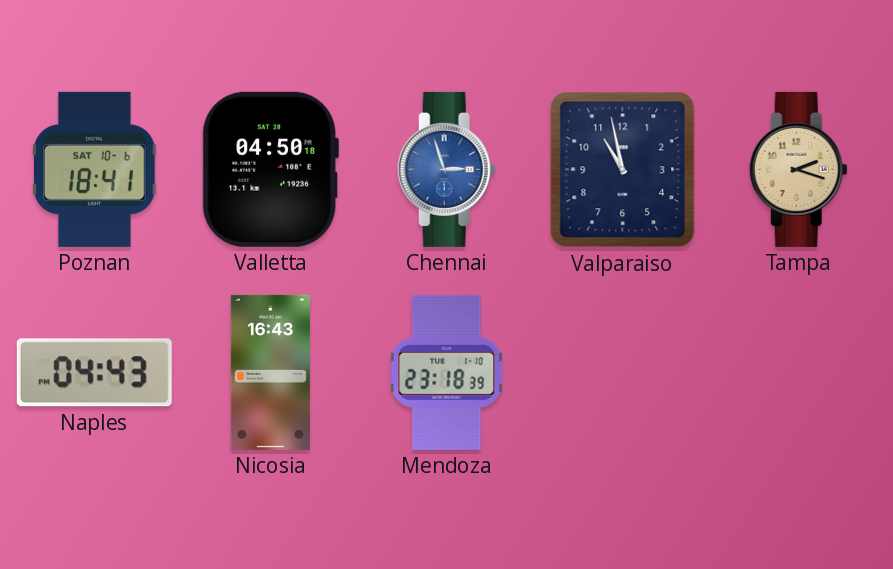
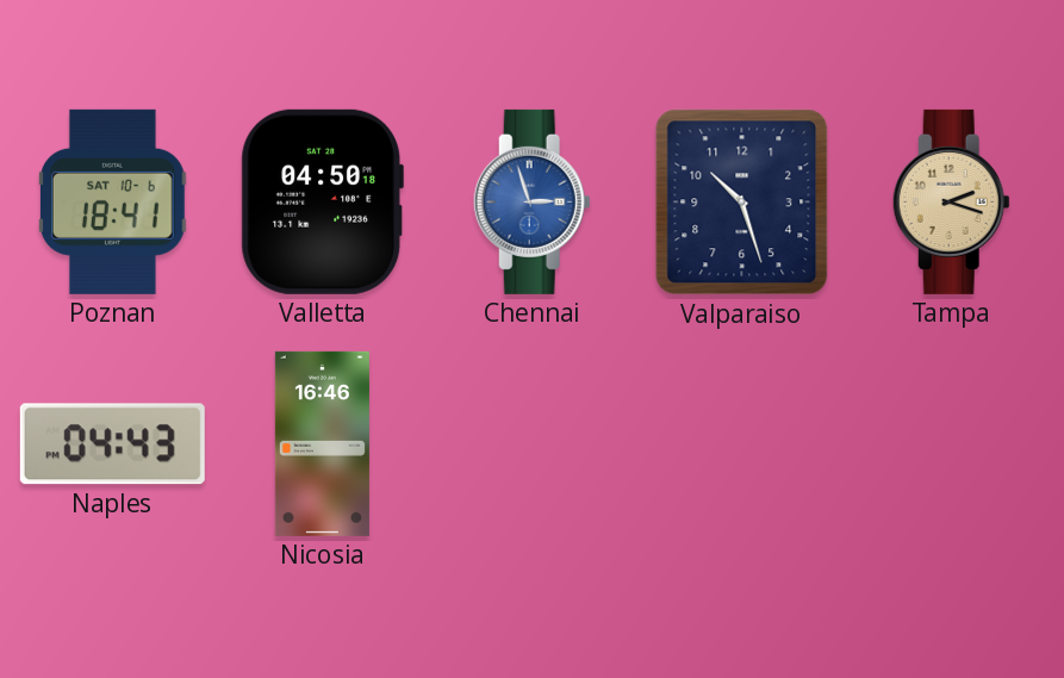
Valparaiso: 10:58 -> 10:27
Nicosia: 16:43 -> 16:46
Mendoza: 23:18 -> none
